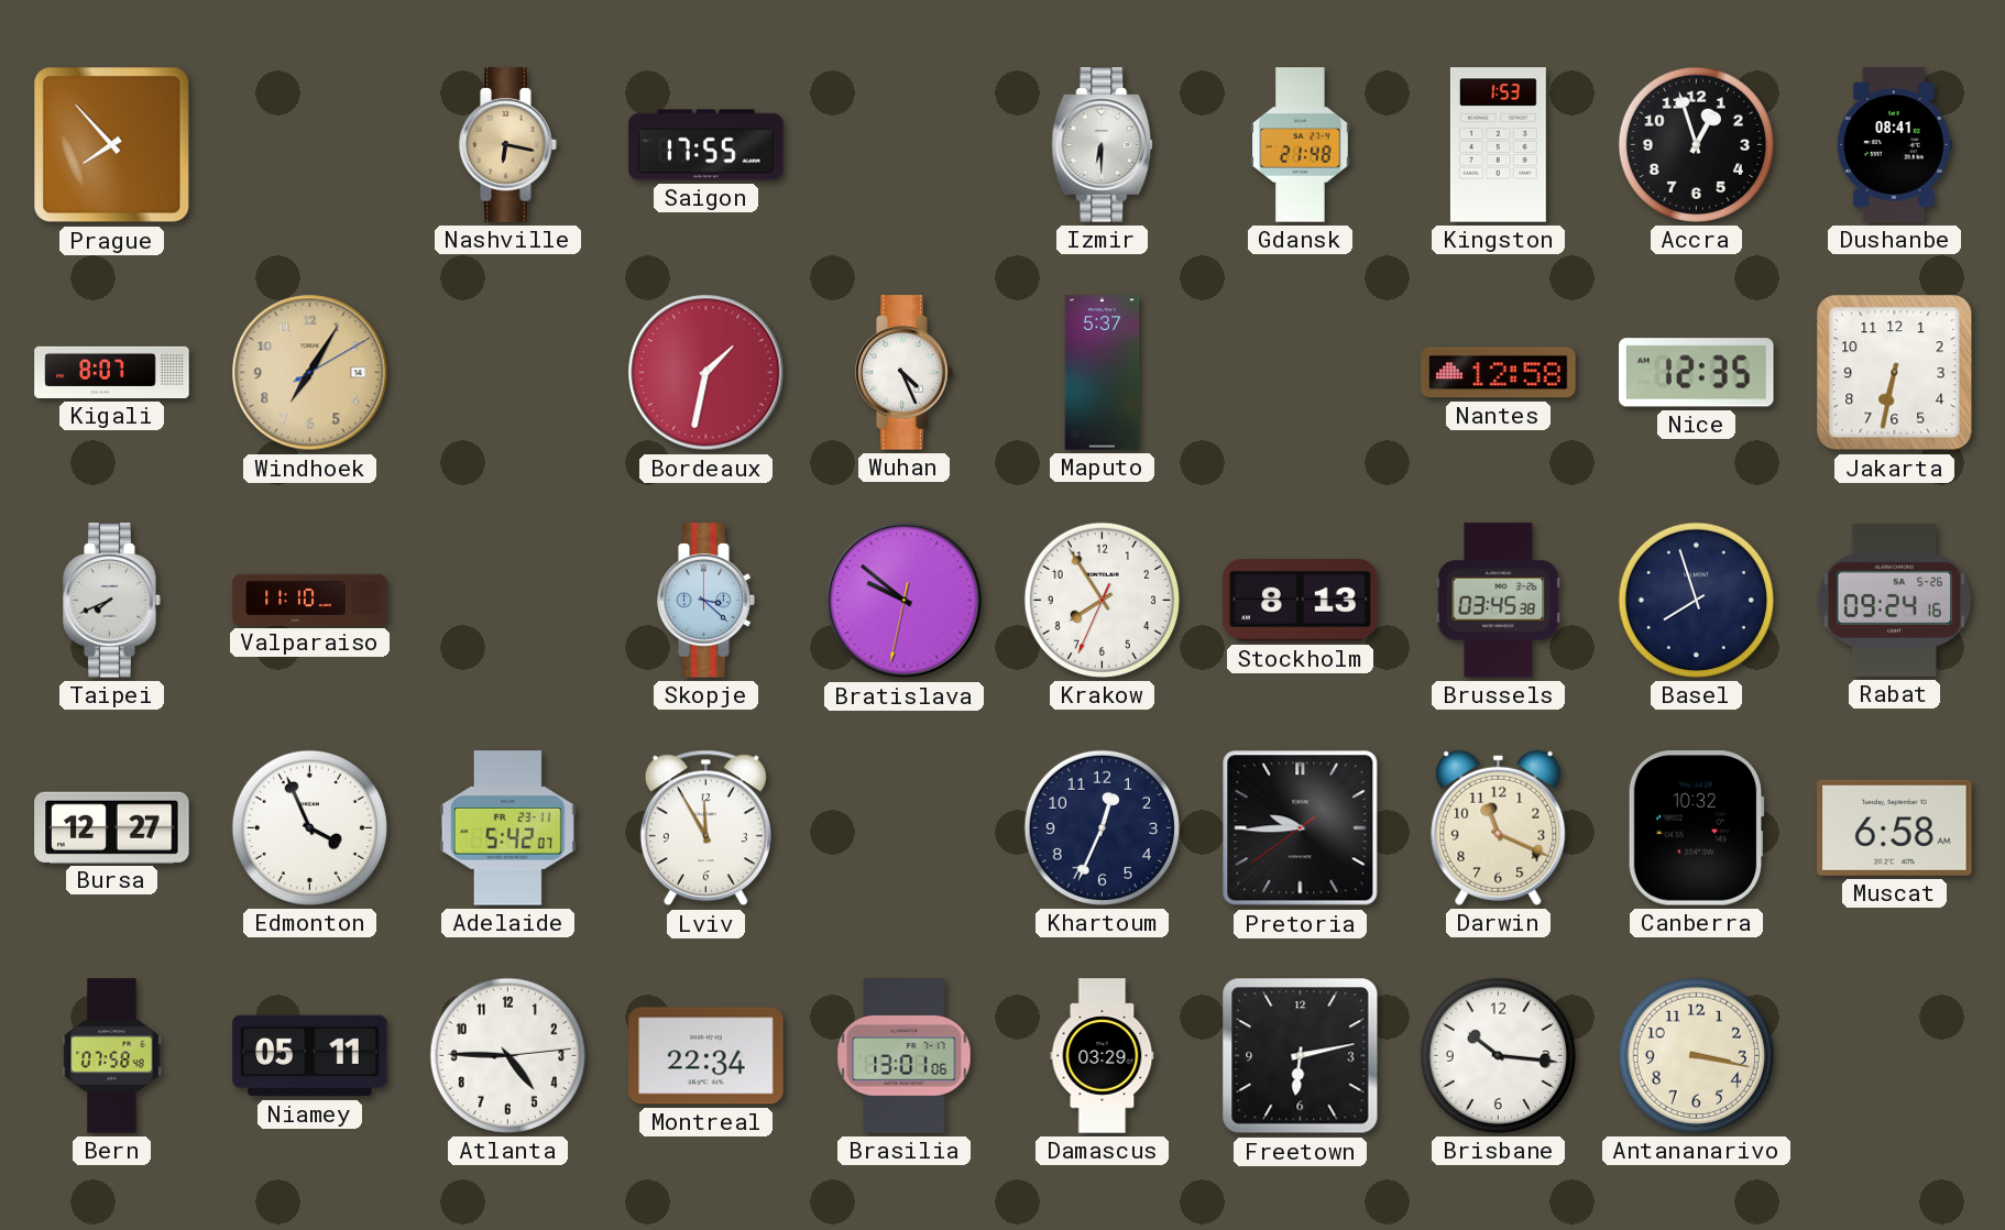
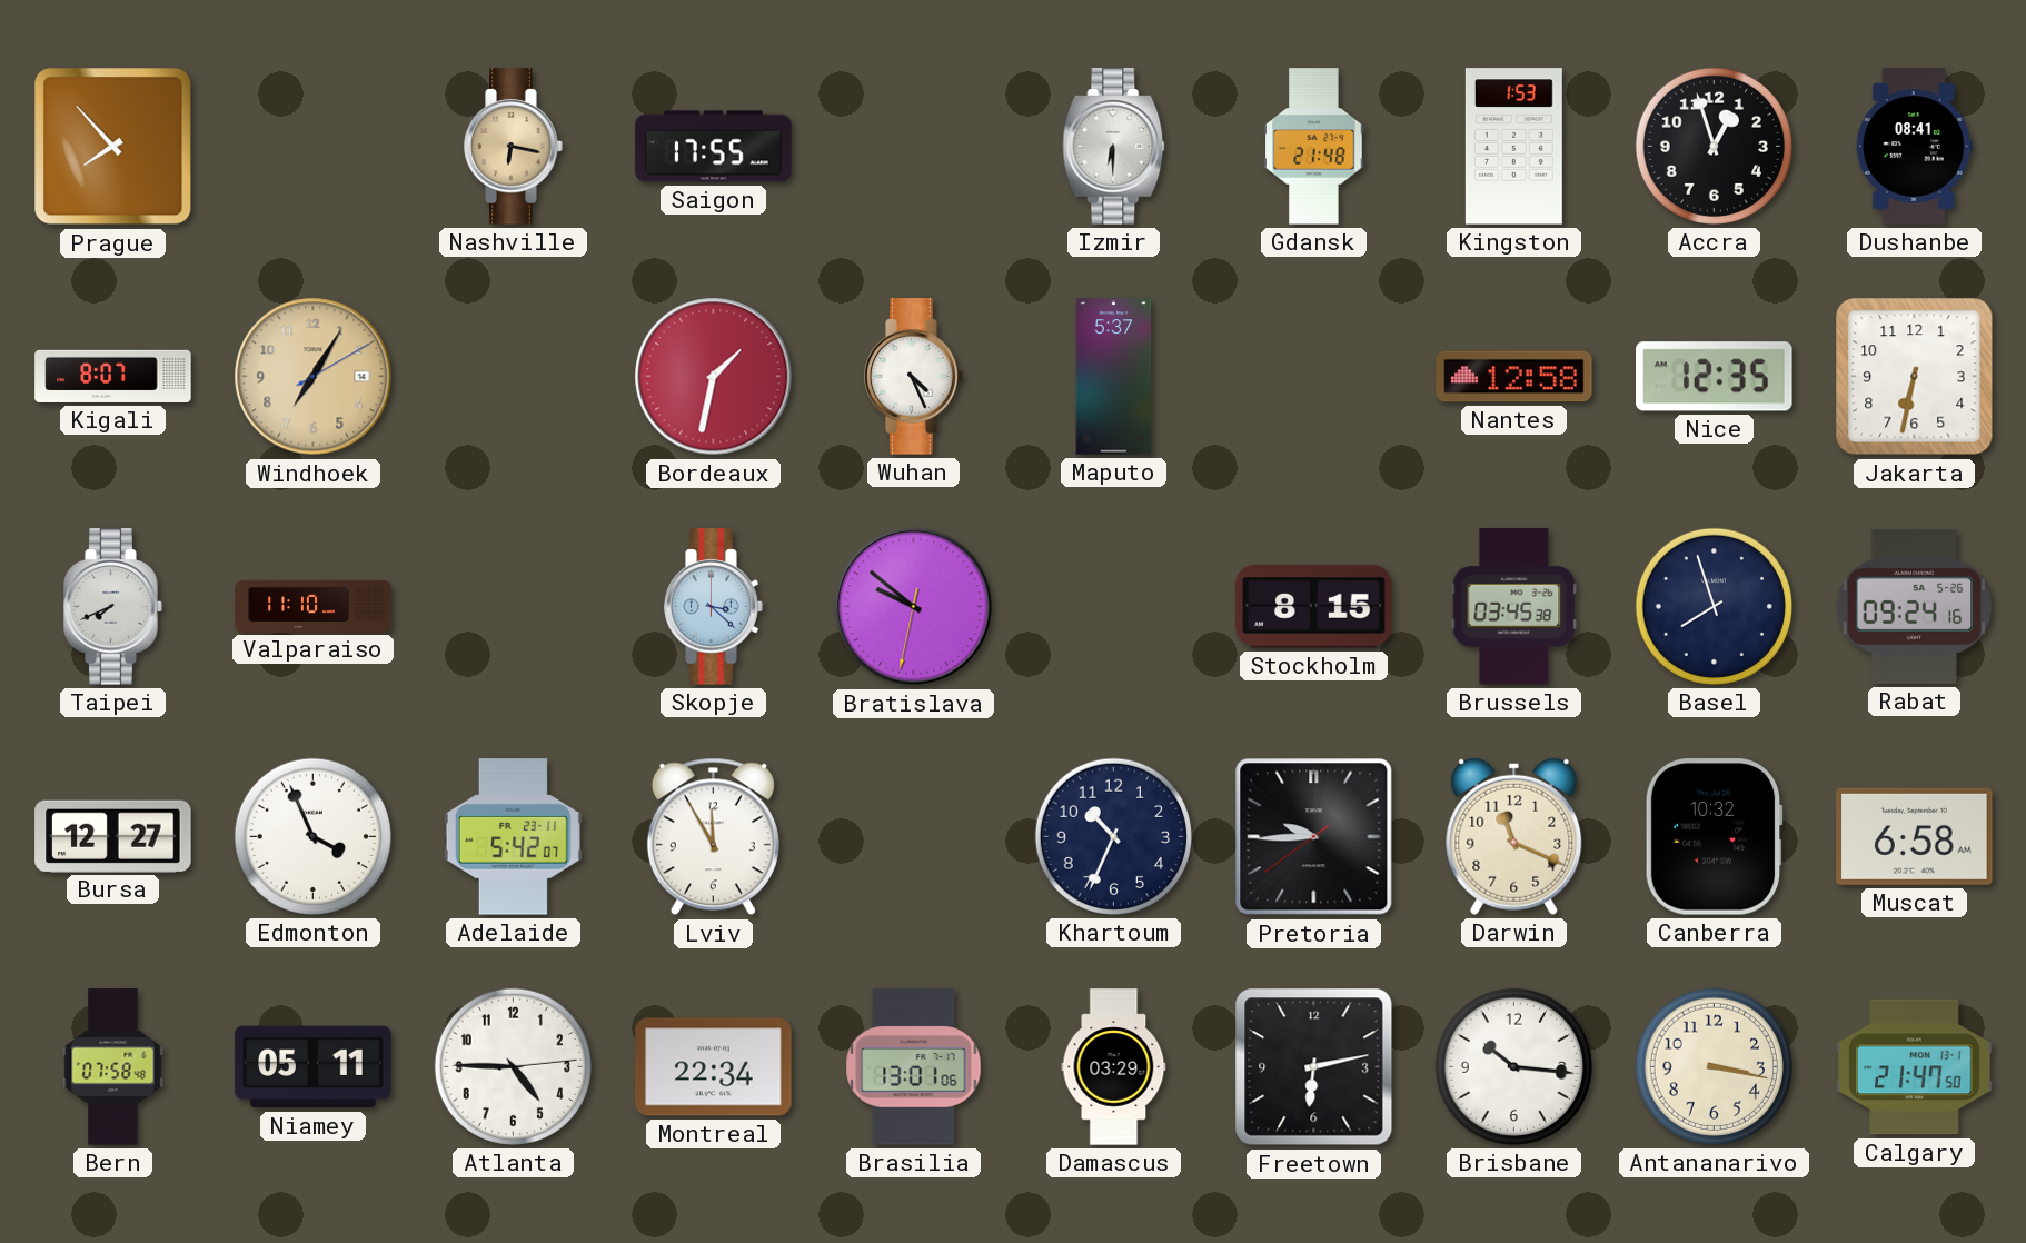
Krakow: 7:54 -> none
Stockholm: 8:13 -> 8:15
Khartoum: 12:34 -> 10:34
Calgary: none -> 21:47
